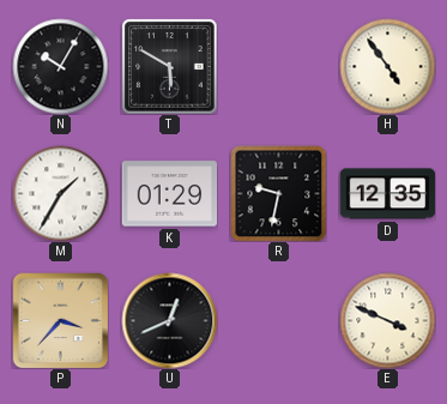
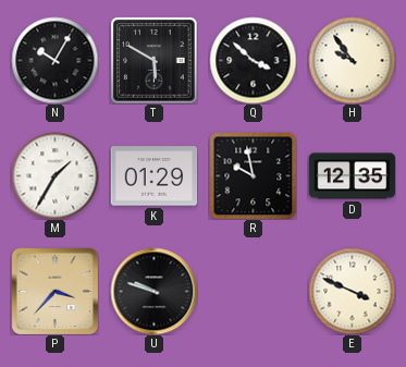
Q: none -> 3:52
H: 4:54 -> 9:54
R: 9:32 -> 9:58
U: 12:41 -> 9:48
